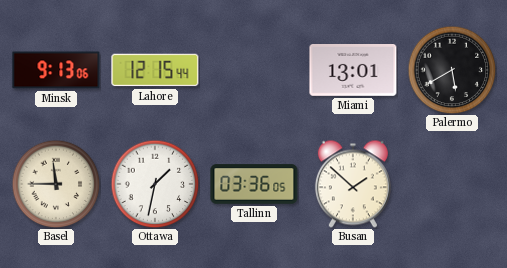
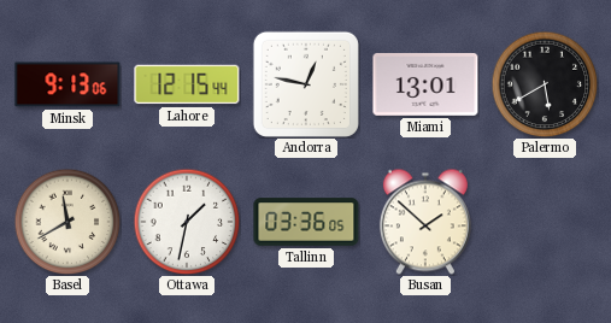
Andorra: none -> 12:47
Basel: 11:45 -> 11:40
